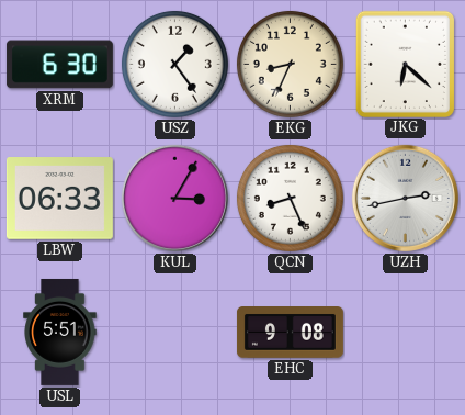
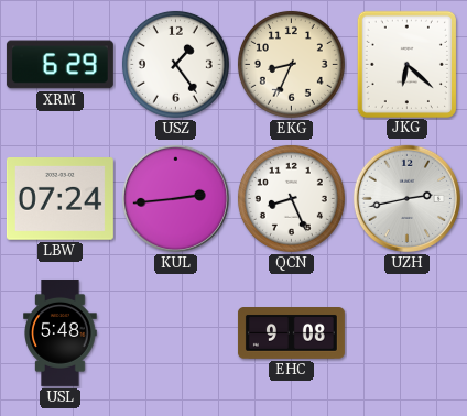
XRM: 6:30 -> 6:29
LBW: 06:33 -> 07:24
KUL: 3:05 -> 2:44
USL: 5:51 -> 5:48
